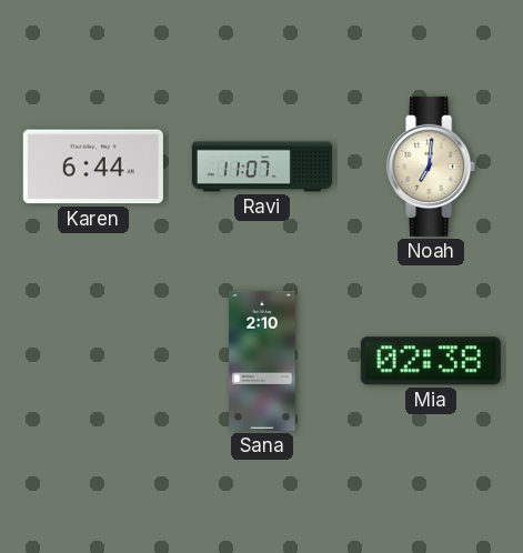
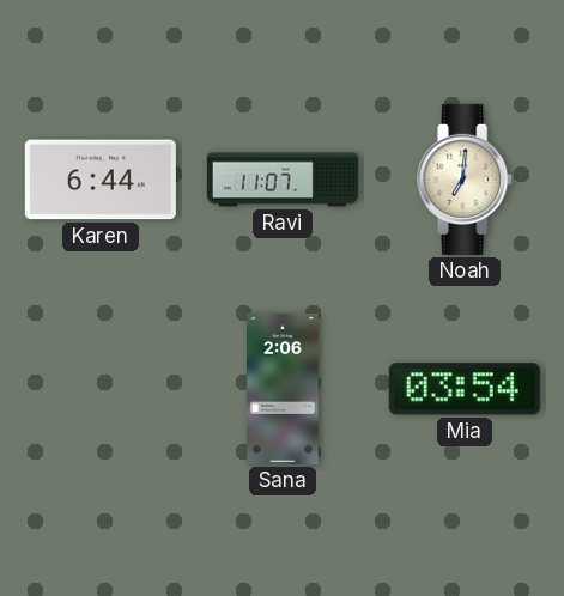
Sana: 2:10 -> 2:06
Mia: 02:38 -> 03:54
